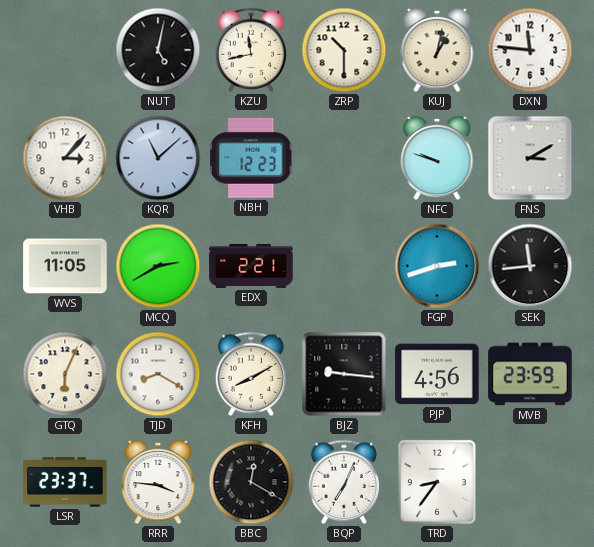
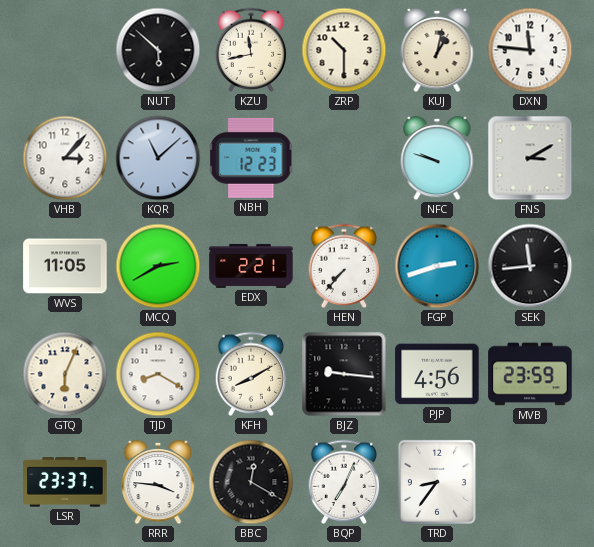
NUT: 5:02 -> 5:52
HEN: none -> 7:37
